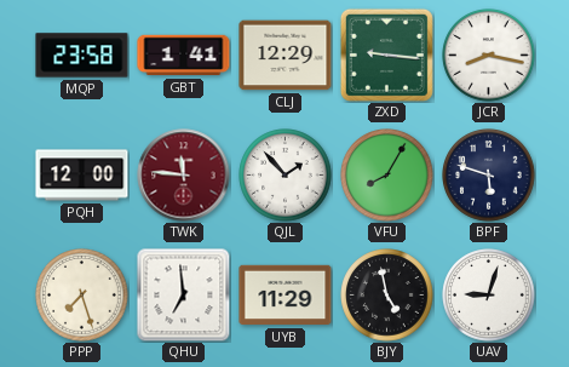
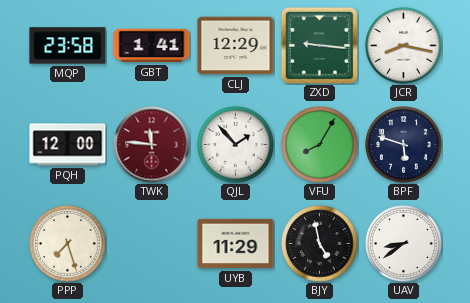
QHU: 6:59 -> none
UAV: 9:03 -> 8:39
